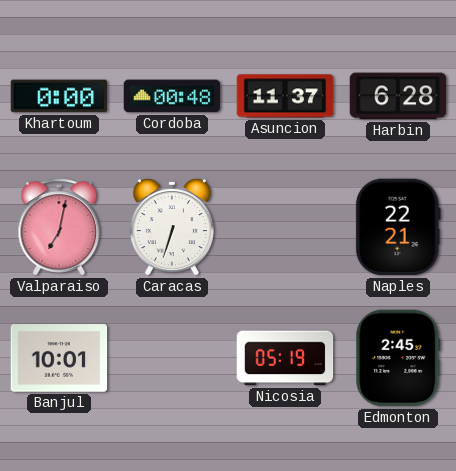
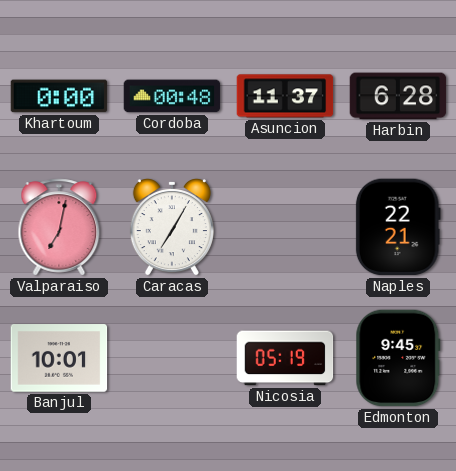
Caracas: 6:33 -> 7:05
Edmonton: 2:45 -> 9:45
